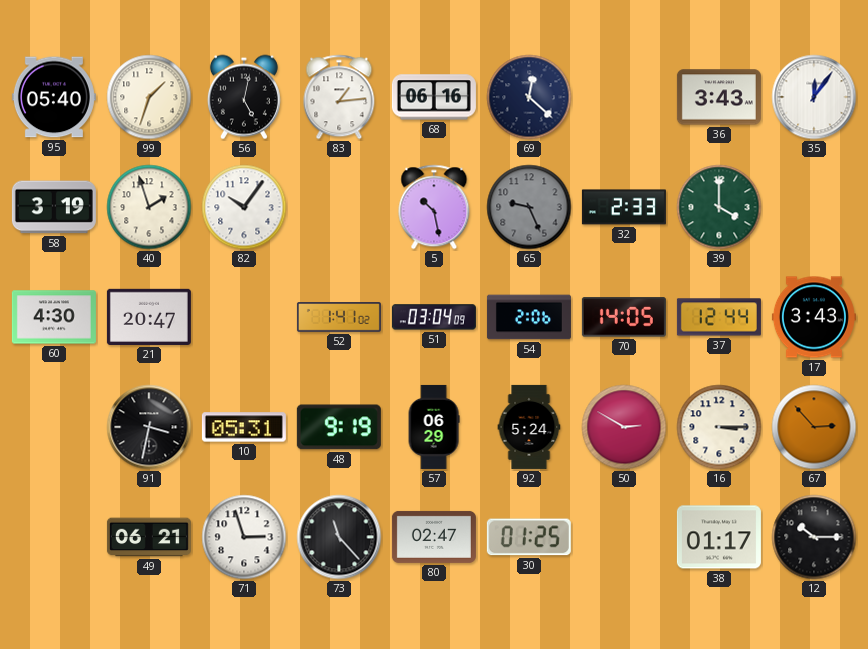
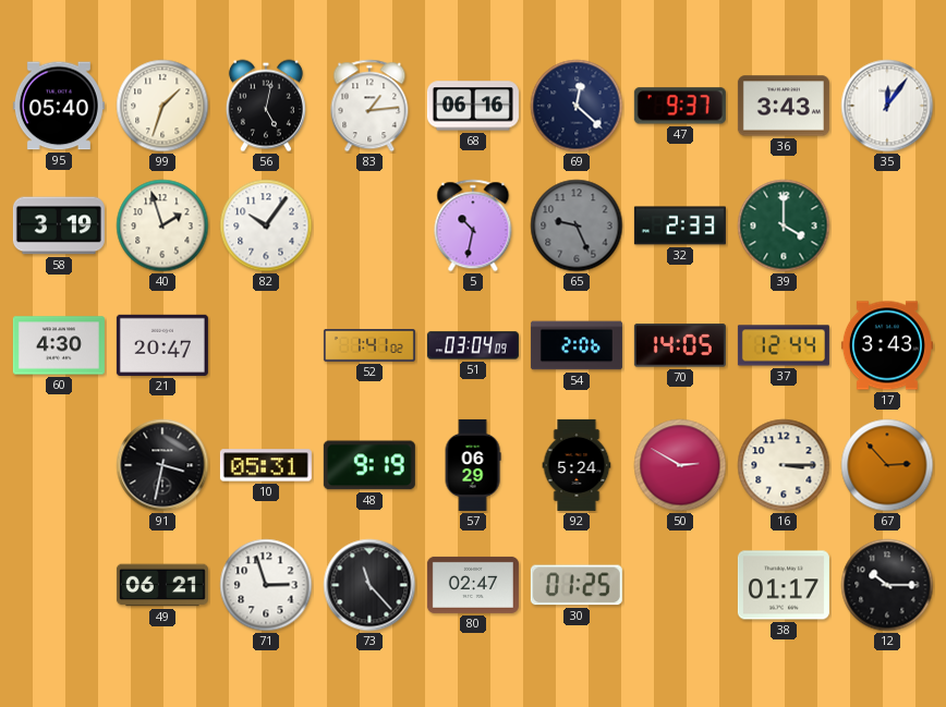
47: none -> 9:37
5: 10:28 -> 10:32
